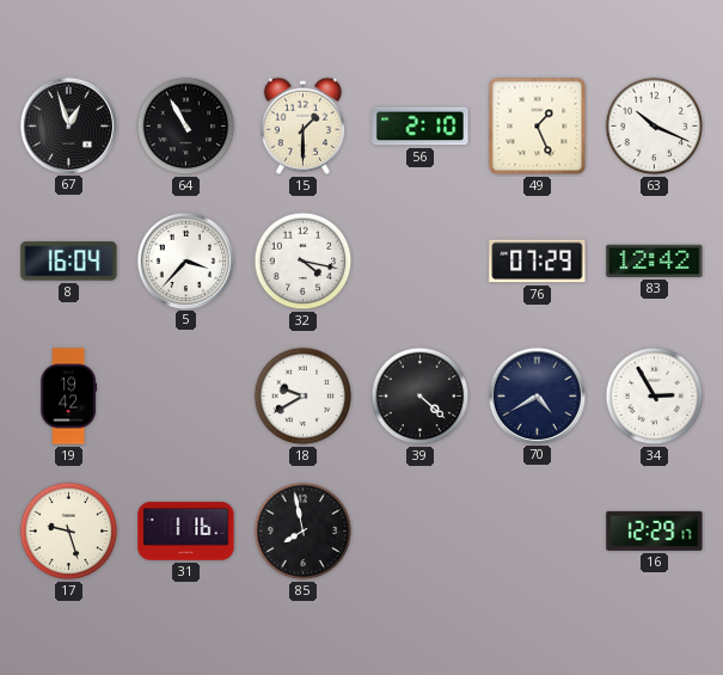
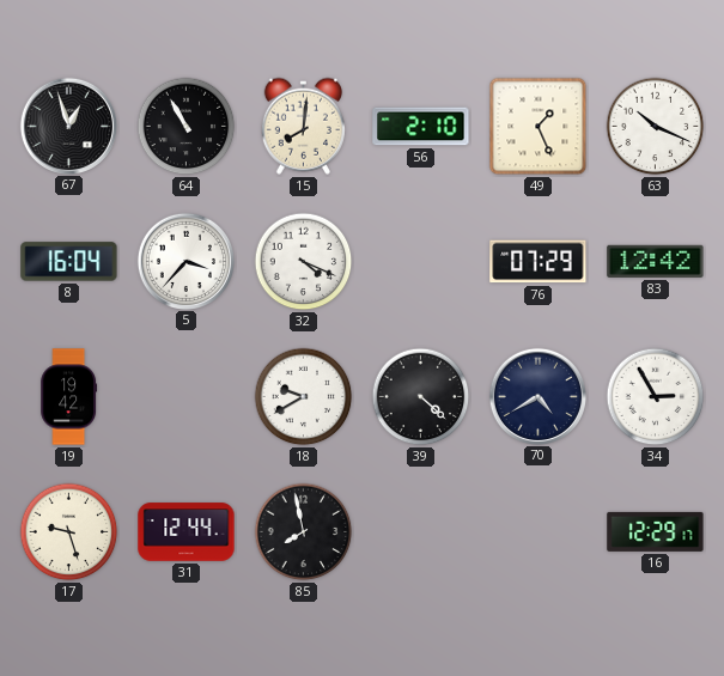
15: 1:30 -> 8:01
32: 4:17 -> 4:19
31: 1:16 -> 12:44
